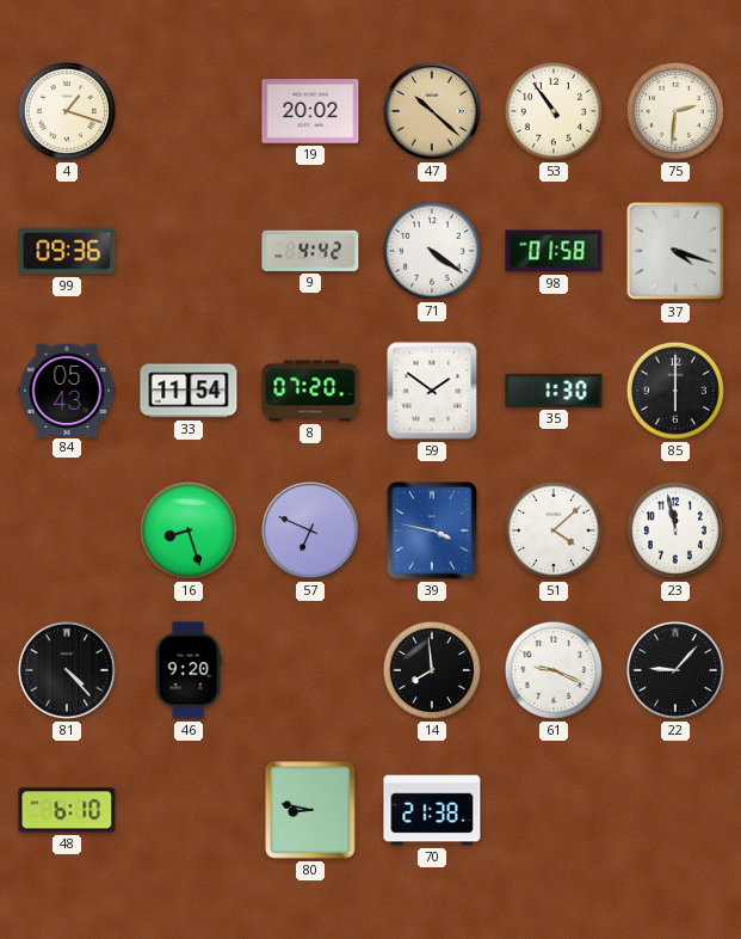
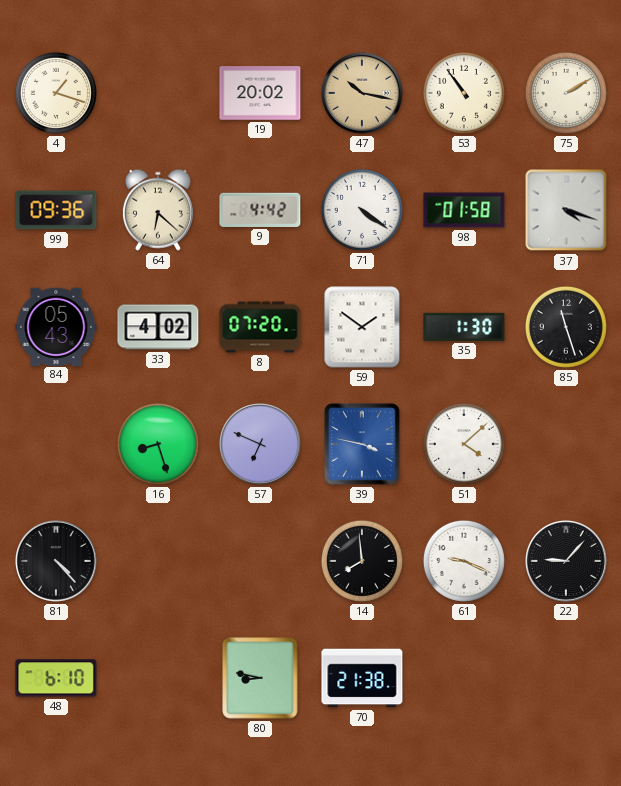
47: 10:22 -> 10:17
75: 2:31 -> 2:10
64: none -> 6:22
33: 11:54 -> 4:02
85: 6:00 -> 11:27
23: 11:58 -> none
46: 9:20 -> none
